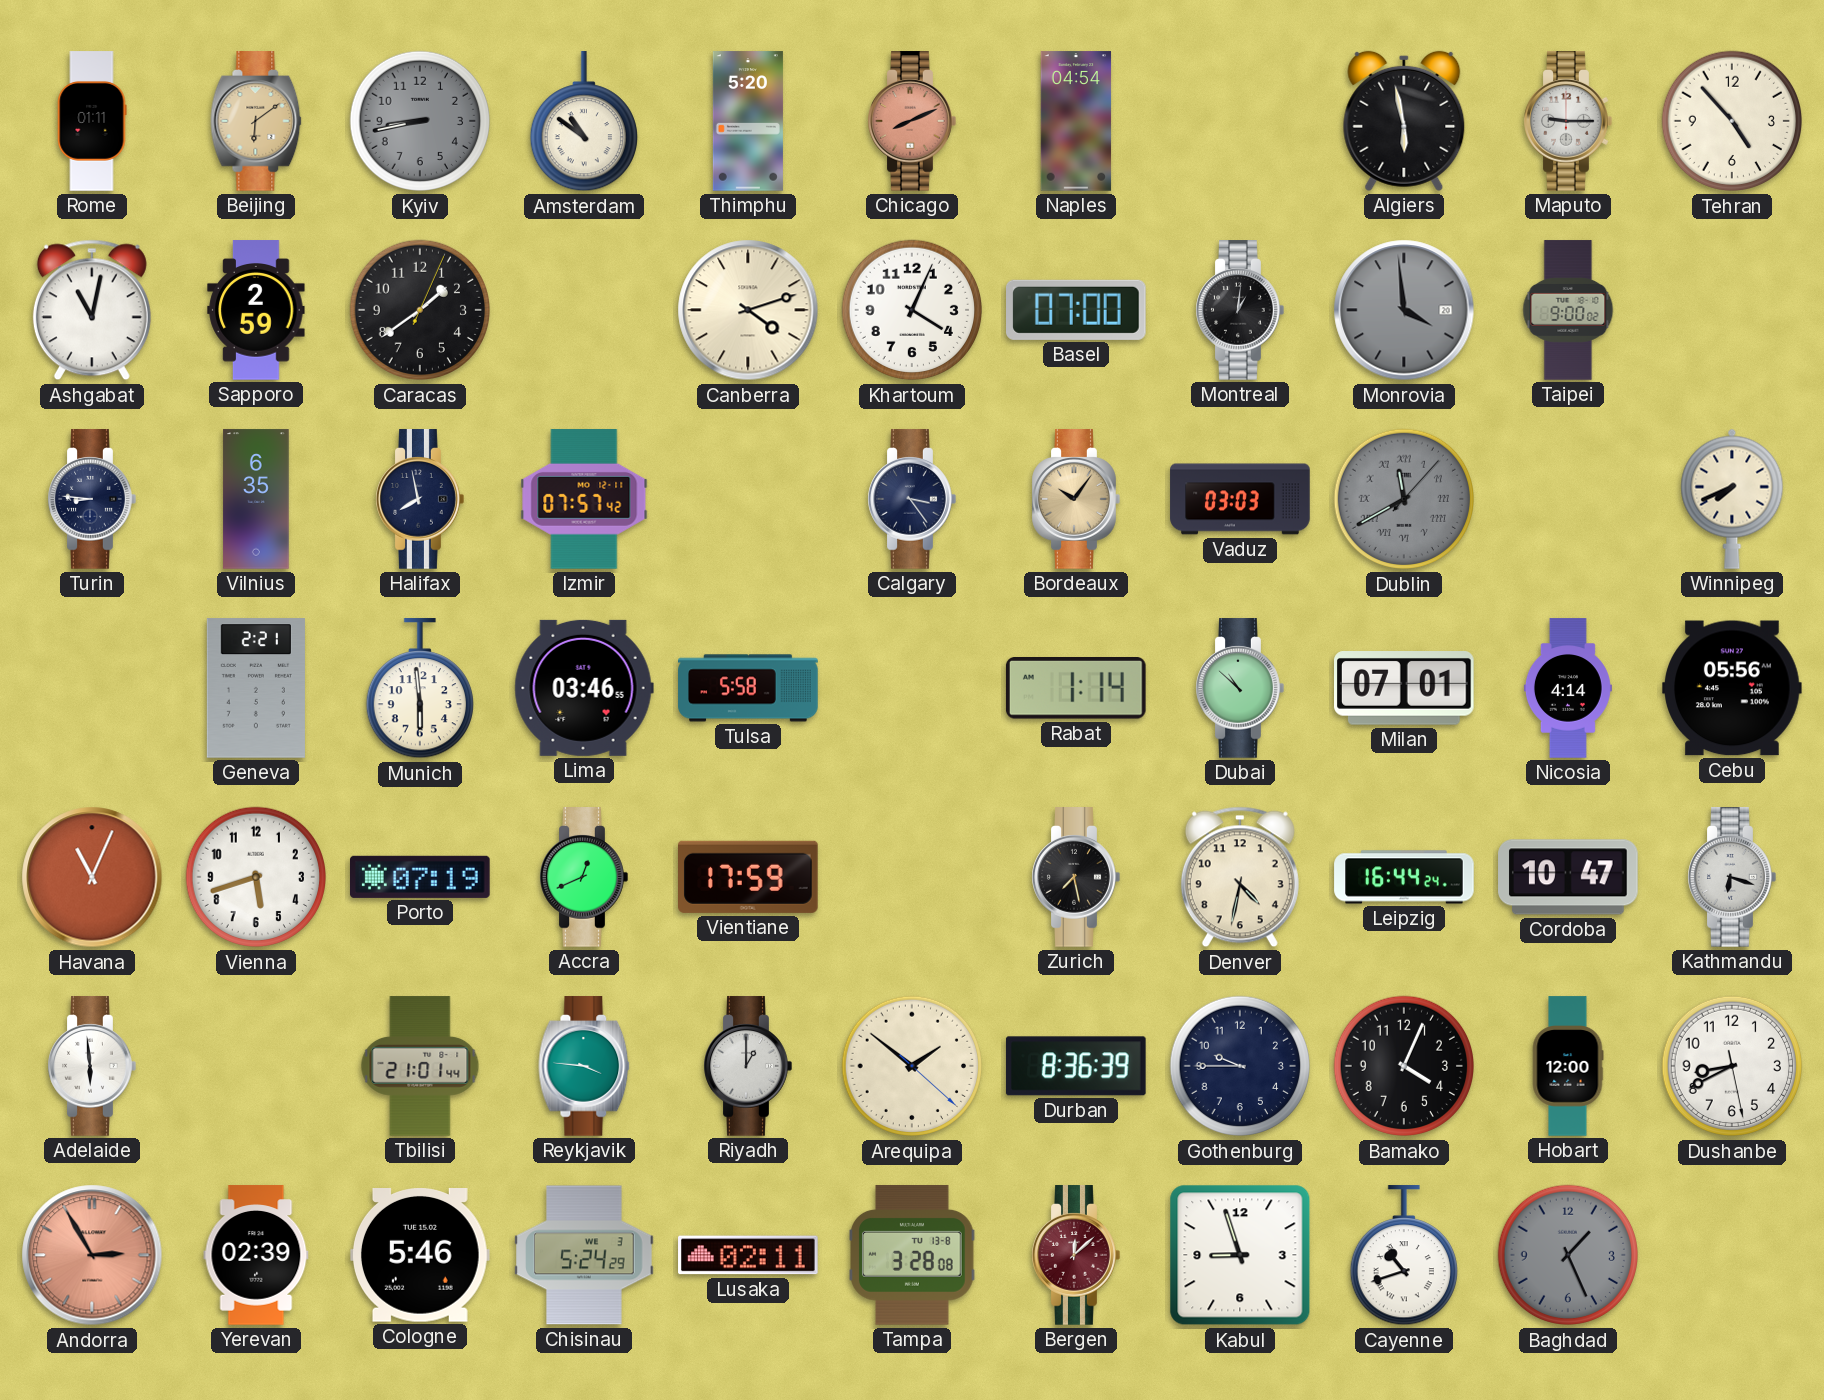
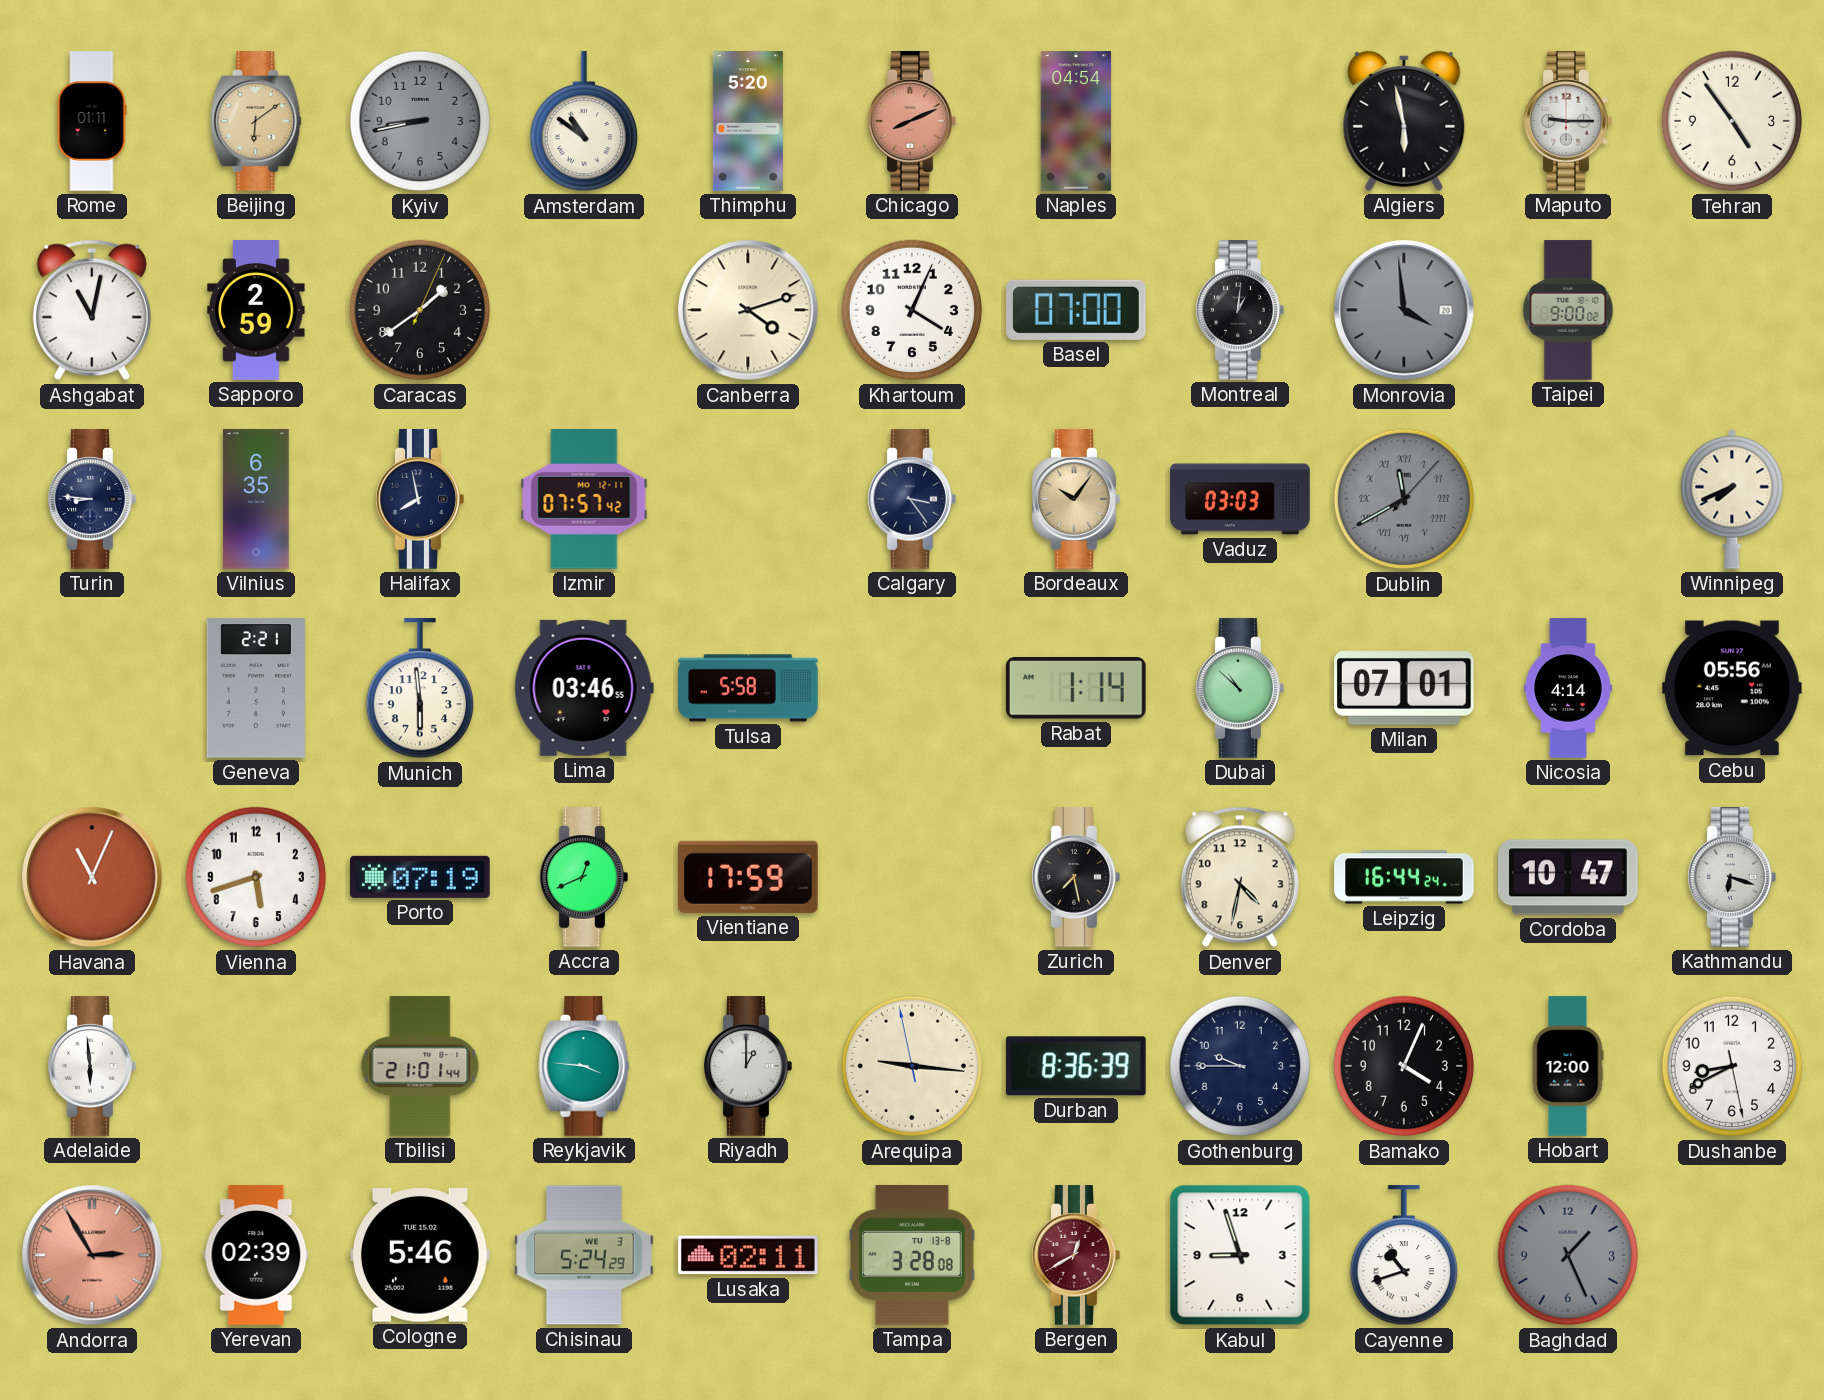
Tehran: 4:53 -> 4:54
Arequipa: 1:51 -> 9:15
Bergen: 12:08 -> 12:40
